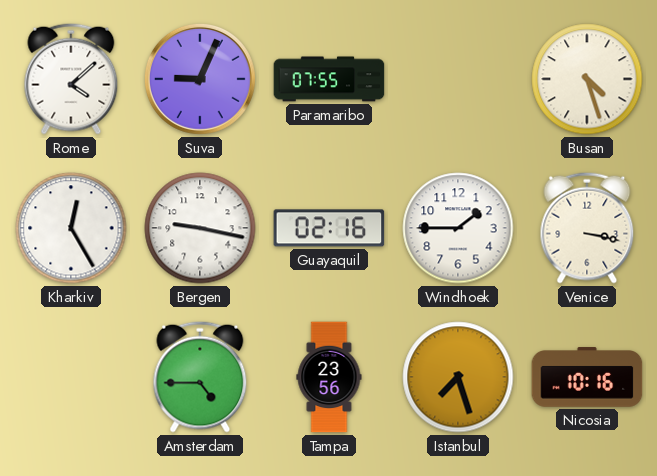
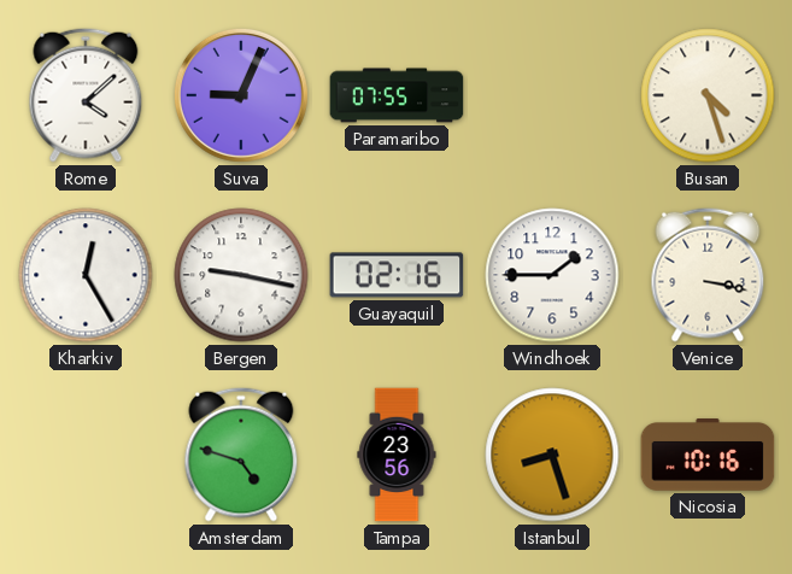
Amsterdam: 4:45 -> 4:48
Istanbul: 7:27 -> 8:27
